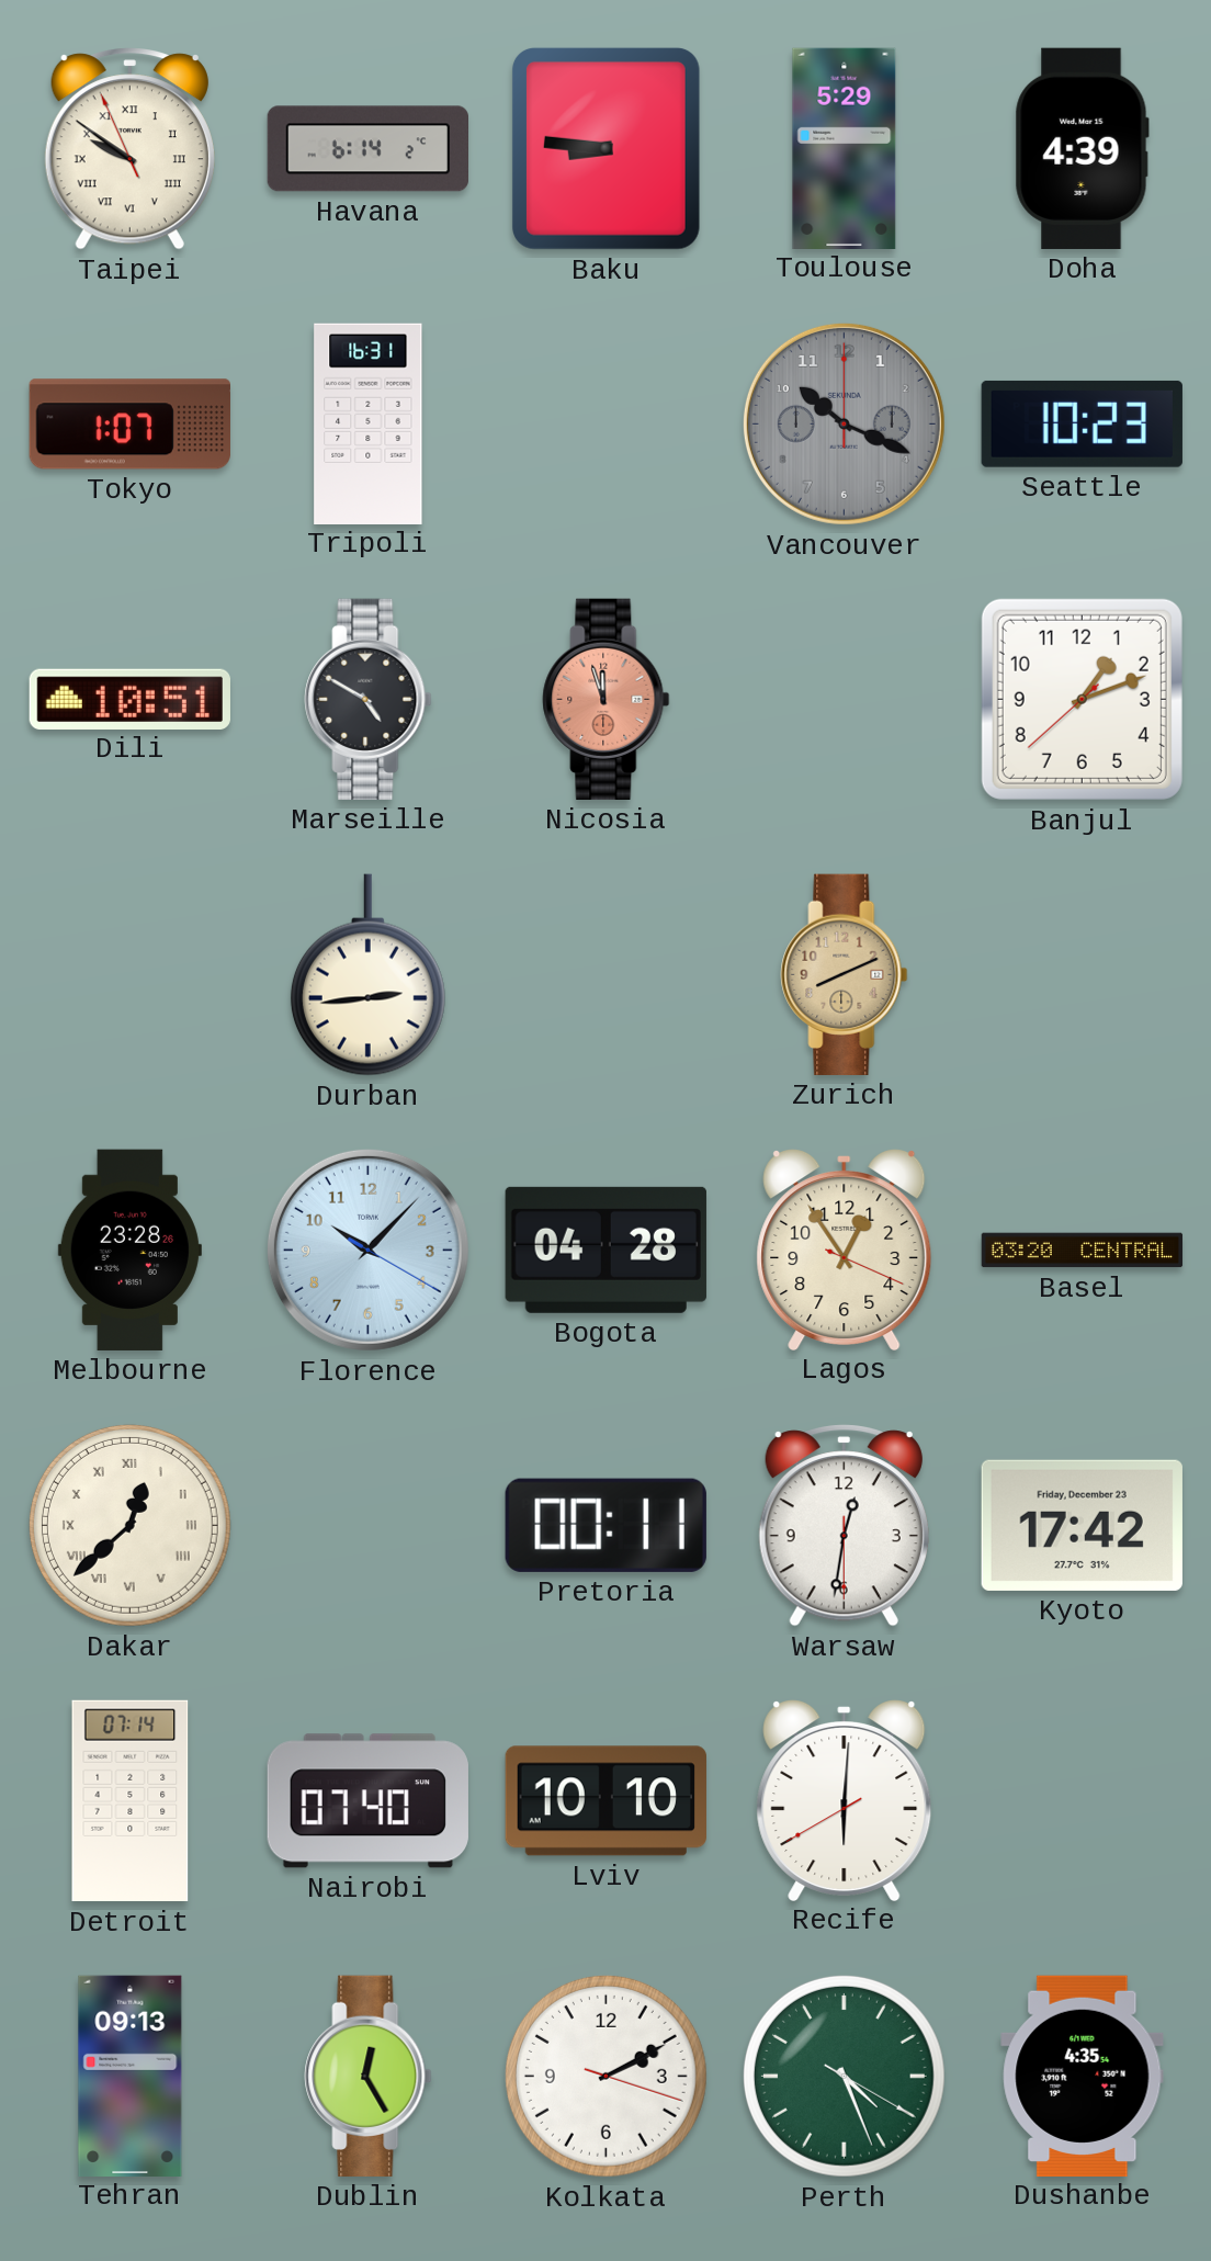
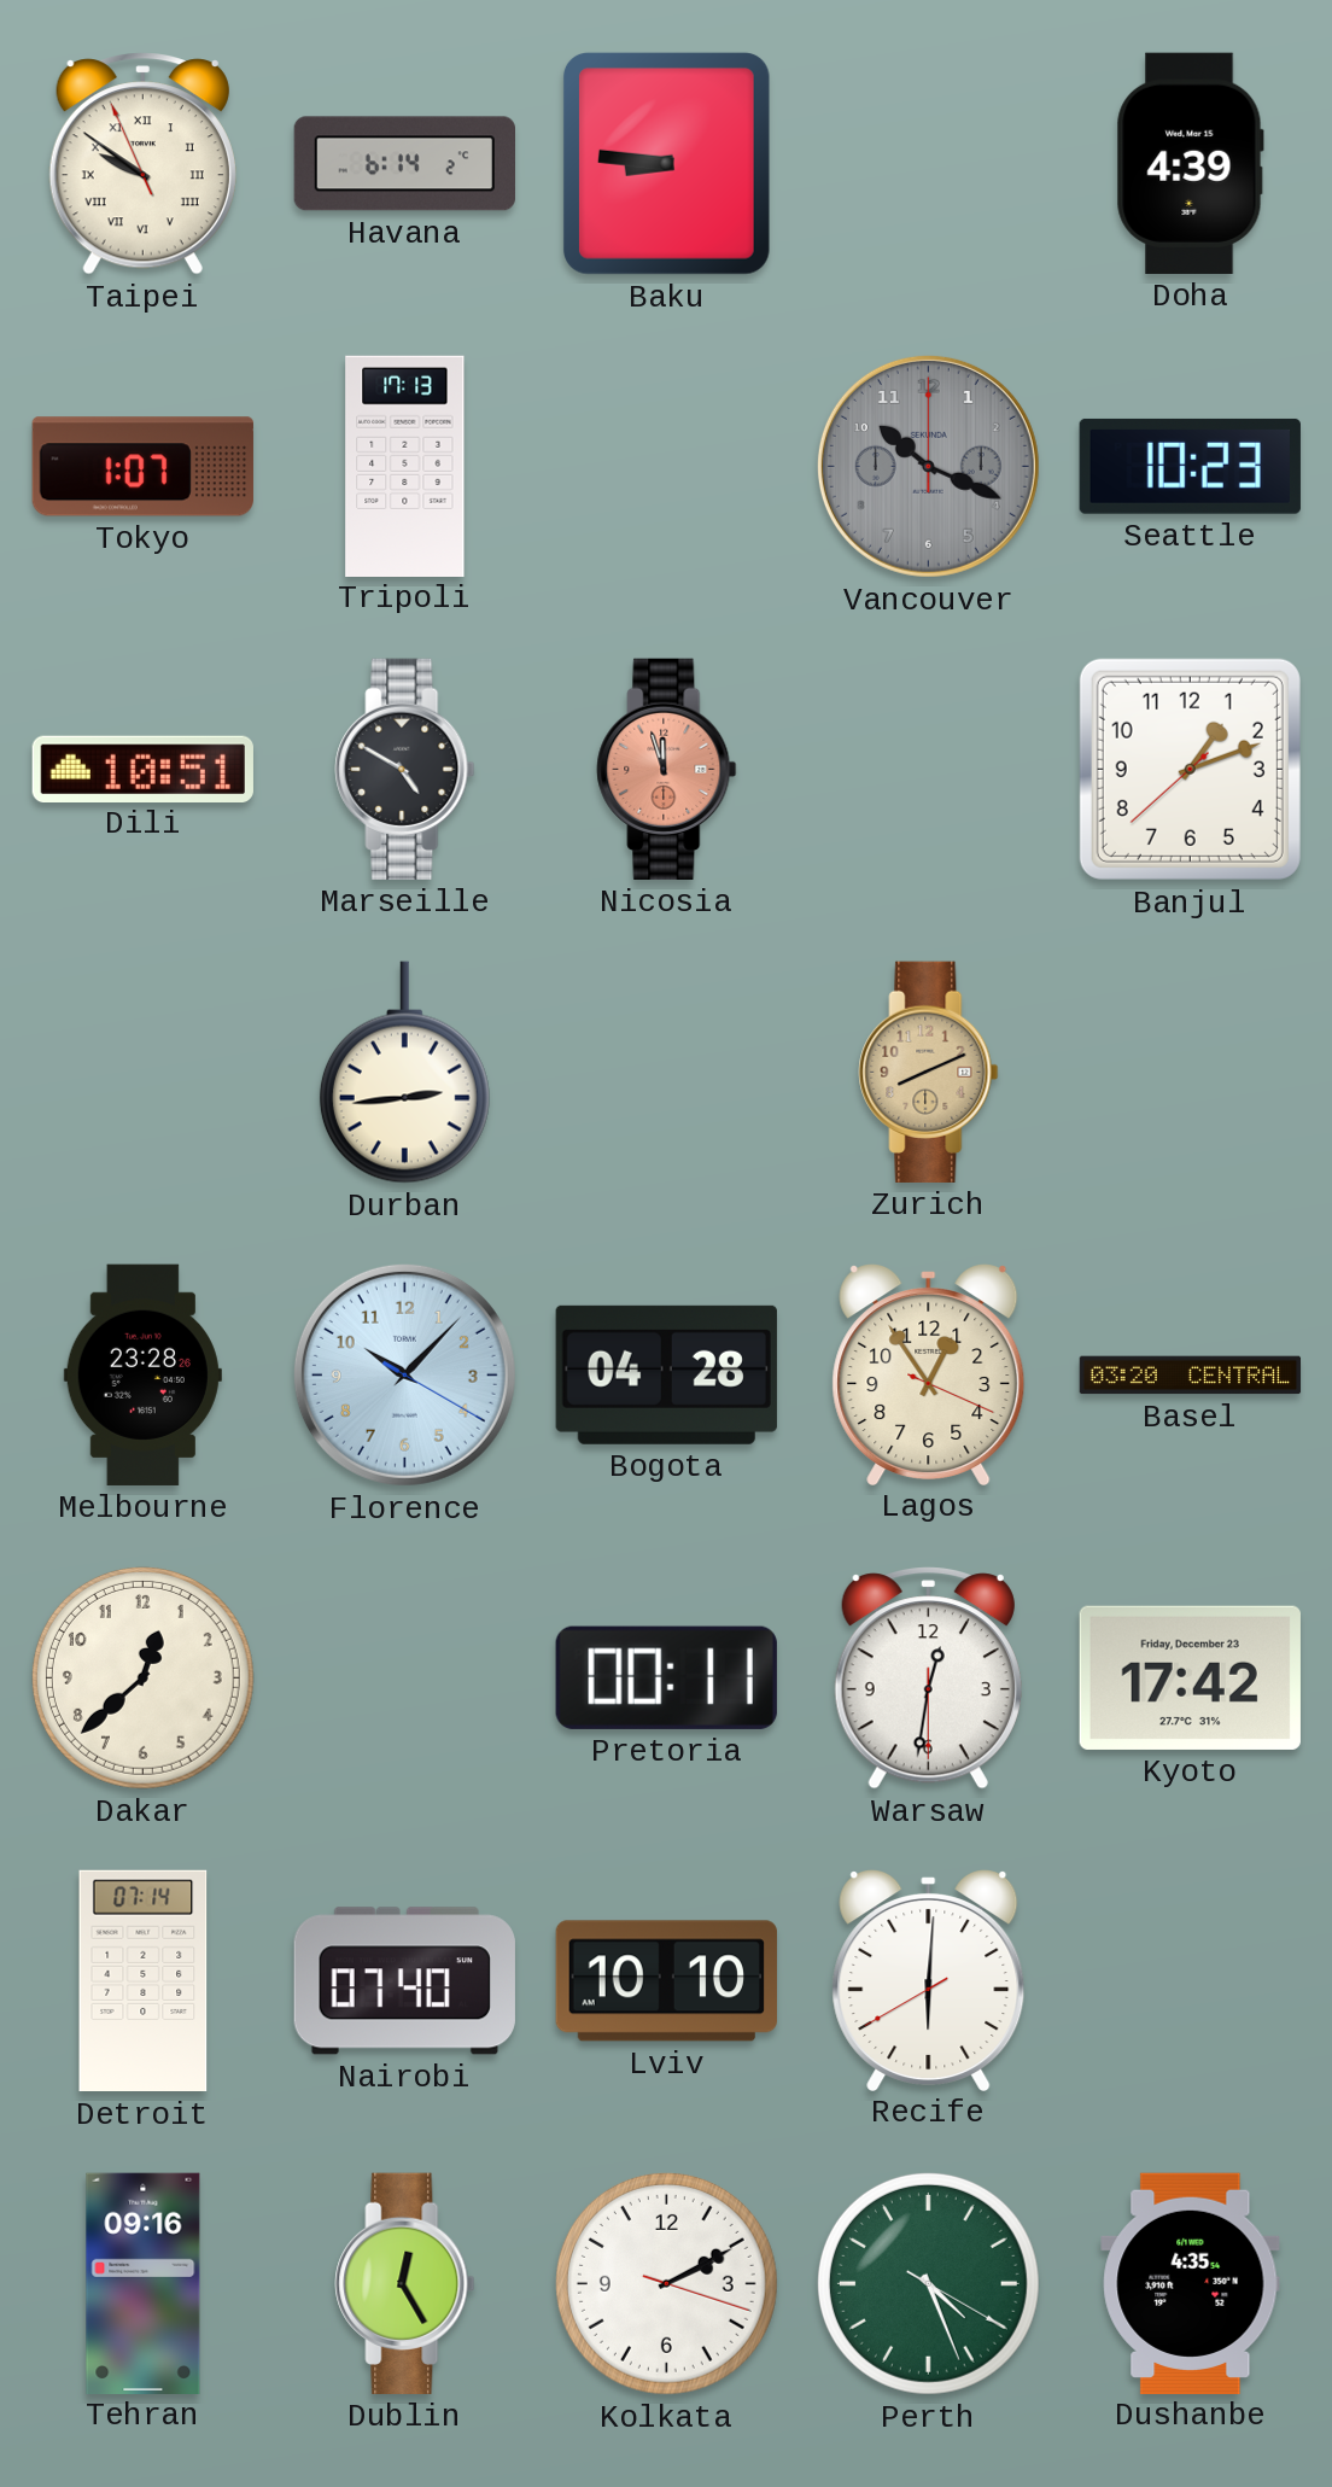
Toulouse: 5:29 -> none
Tripoli: 16:31 -> 17:13
Dakar numerals: Roman -> Arabic
Tehran: 09:13 -> 09:16
